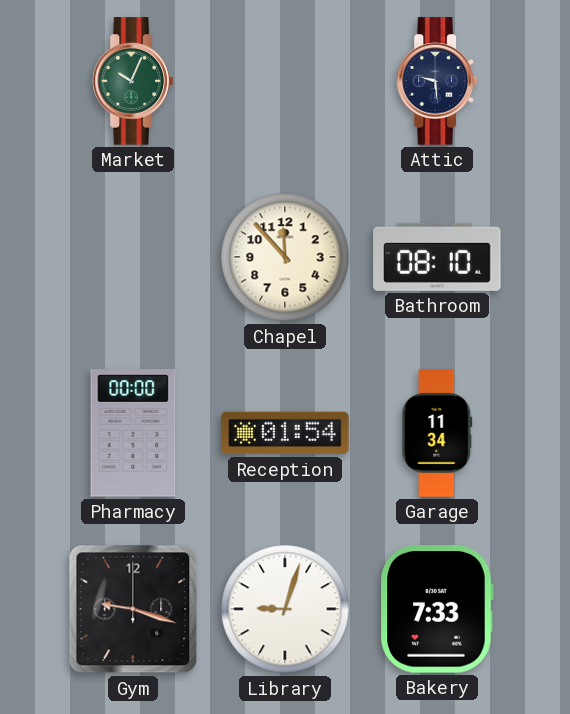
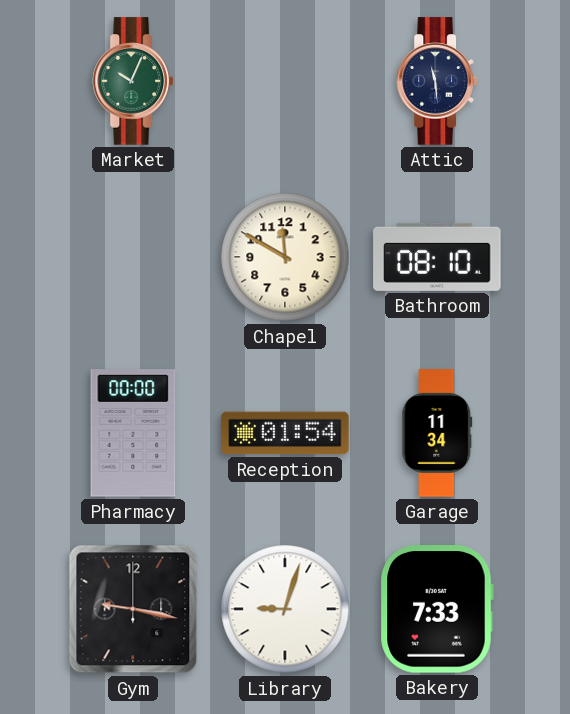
Attic: 9:29 -> 11:29
Chapel: 11:53 -> 11:50
Gym: 9:18 -> 9:17
